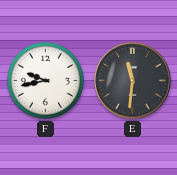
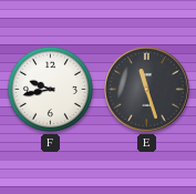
E: 11:31 -> 11:27
